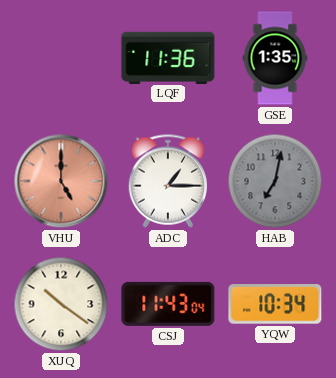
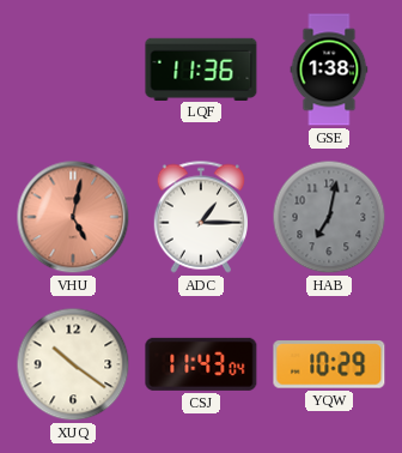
GSE: 1:35 -> 1:38
VHU: 5:00 -> 5:02
YQW: 10:34 -> 10:29
